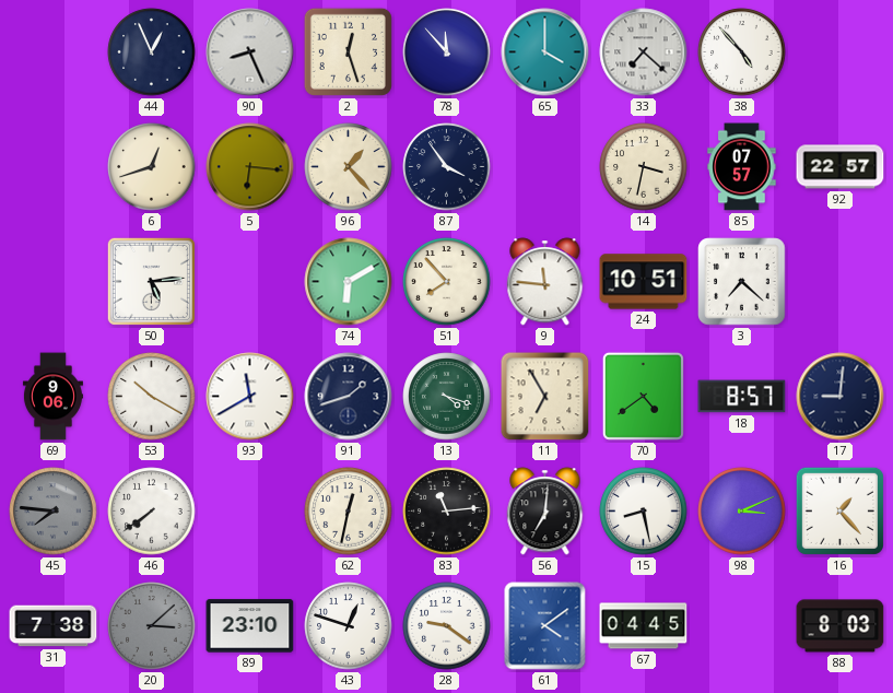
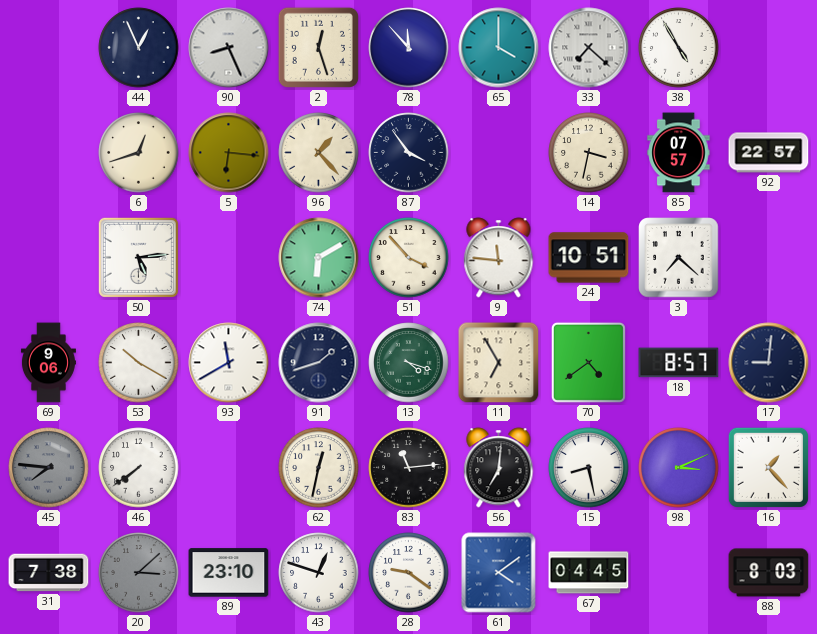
38: 4:53 -> 4:55
51: 7:53 -> 3:53
